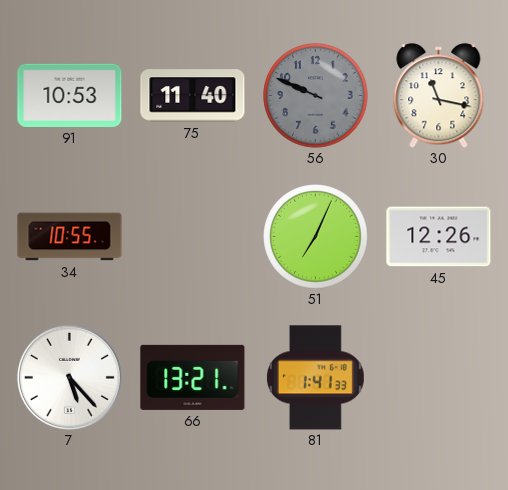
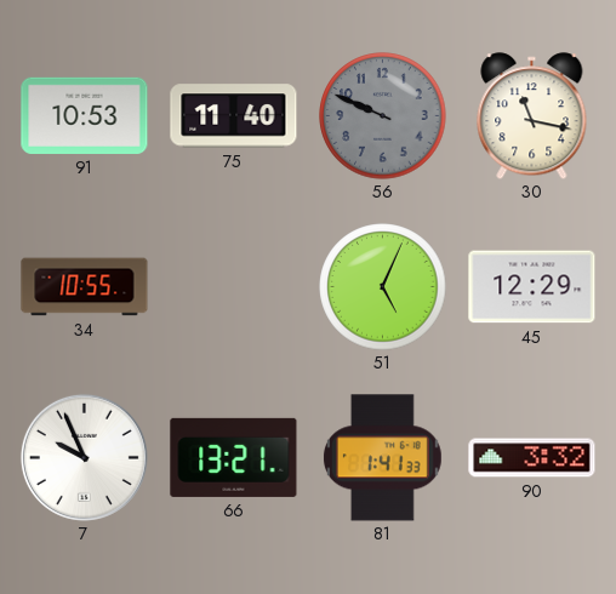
51: 7:04 -> 5:04
45: 12:26 -> 12:29
7: 5:23 -> 9:56
90: none -> 3:32
